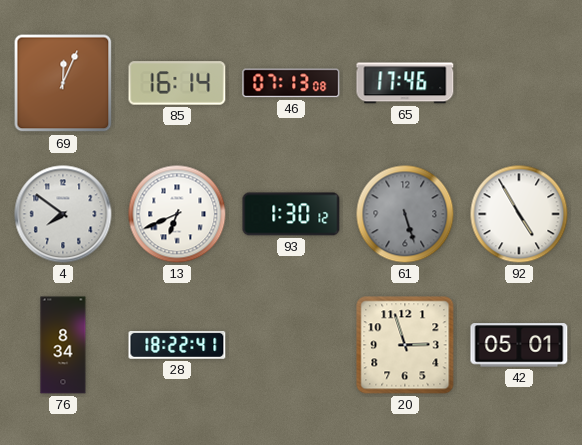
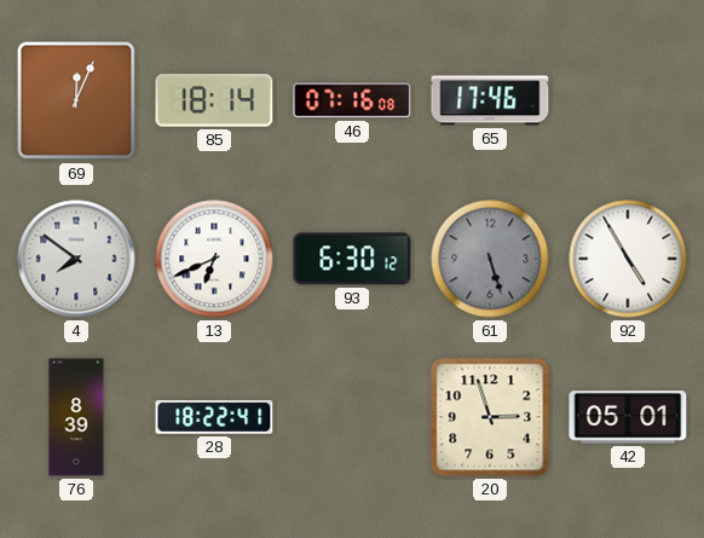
85: 16:14 -> 18:14
46: 07:13 -> 07:16
93: 1:30 -> 6:30
76: 8:34 -> 8:39
